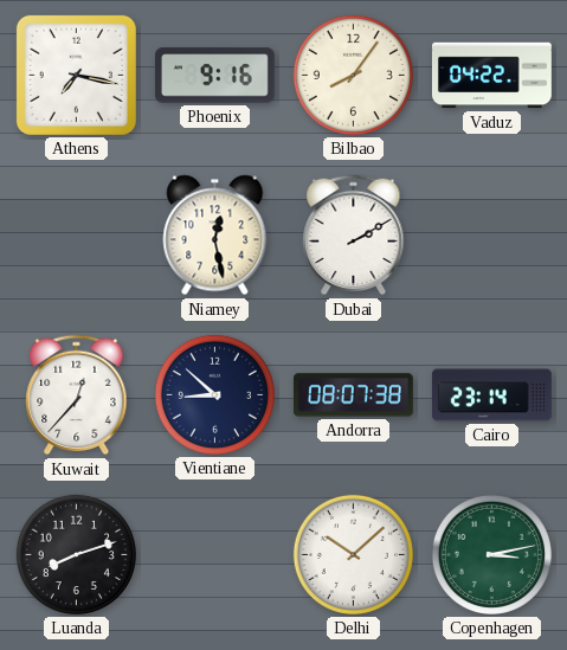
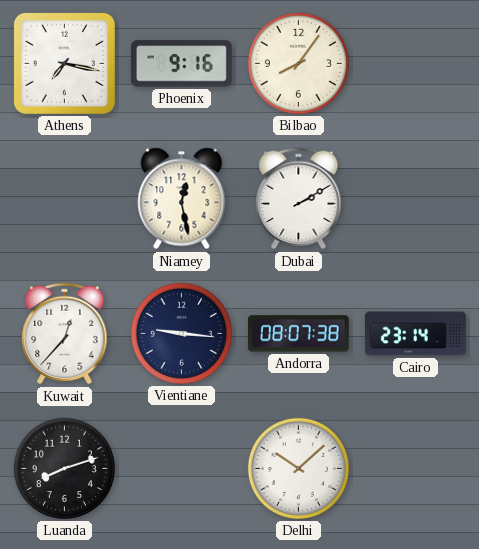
Vaduz: 04:22 -> none
Vientiane: 8:52 -> 9:16
Copenhagen: 3:13 -> none
